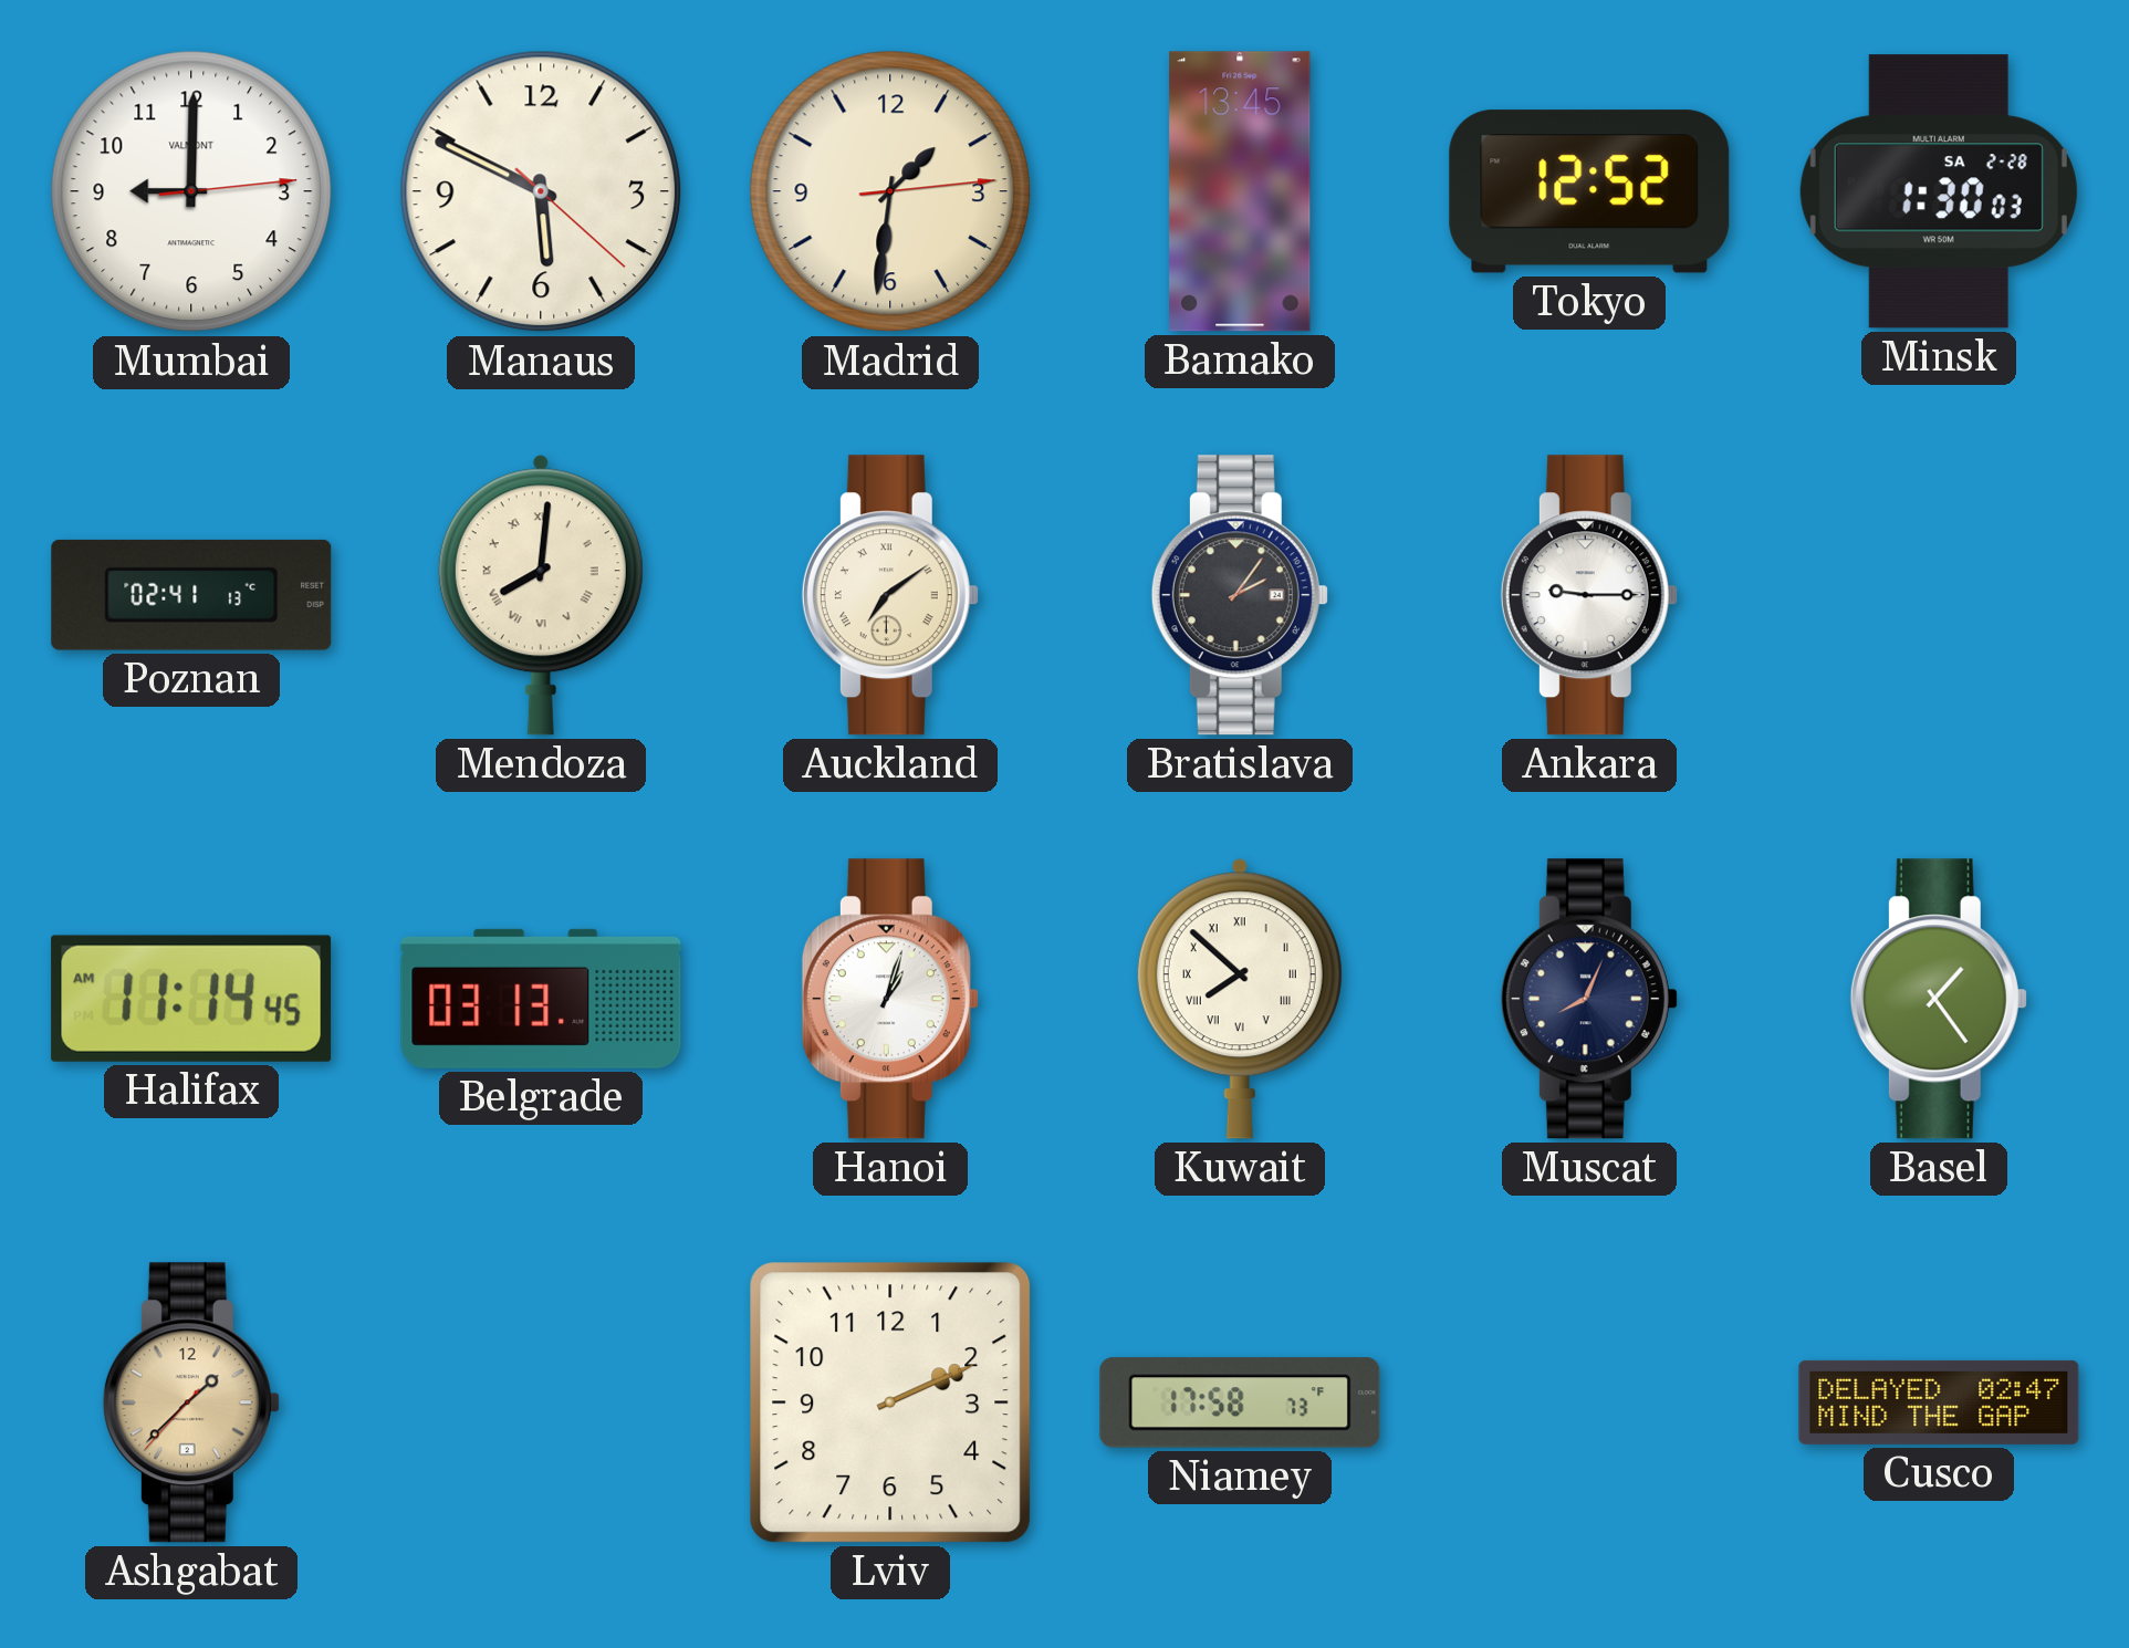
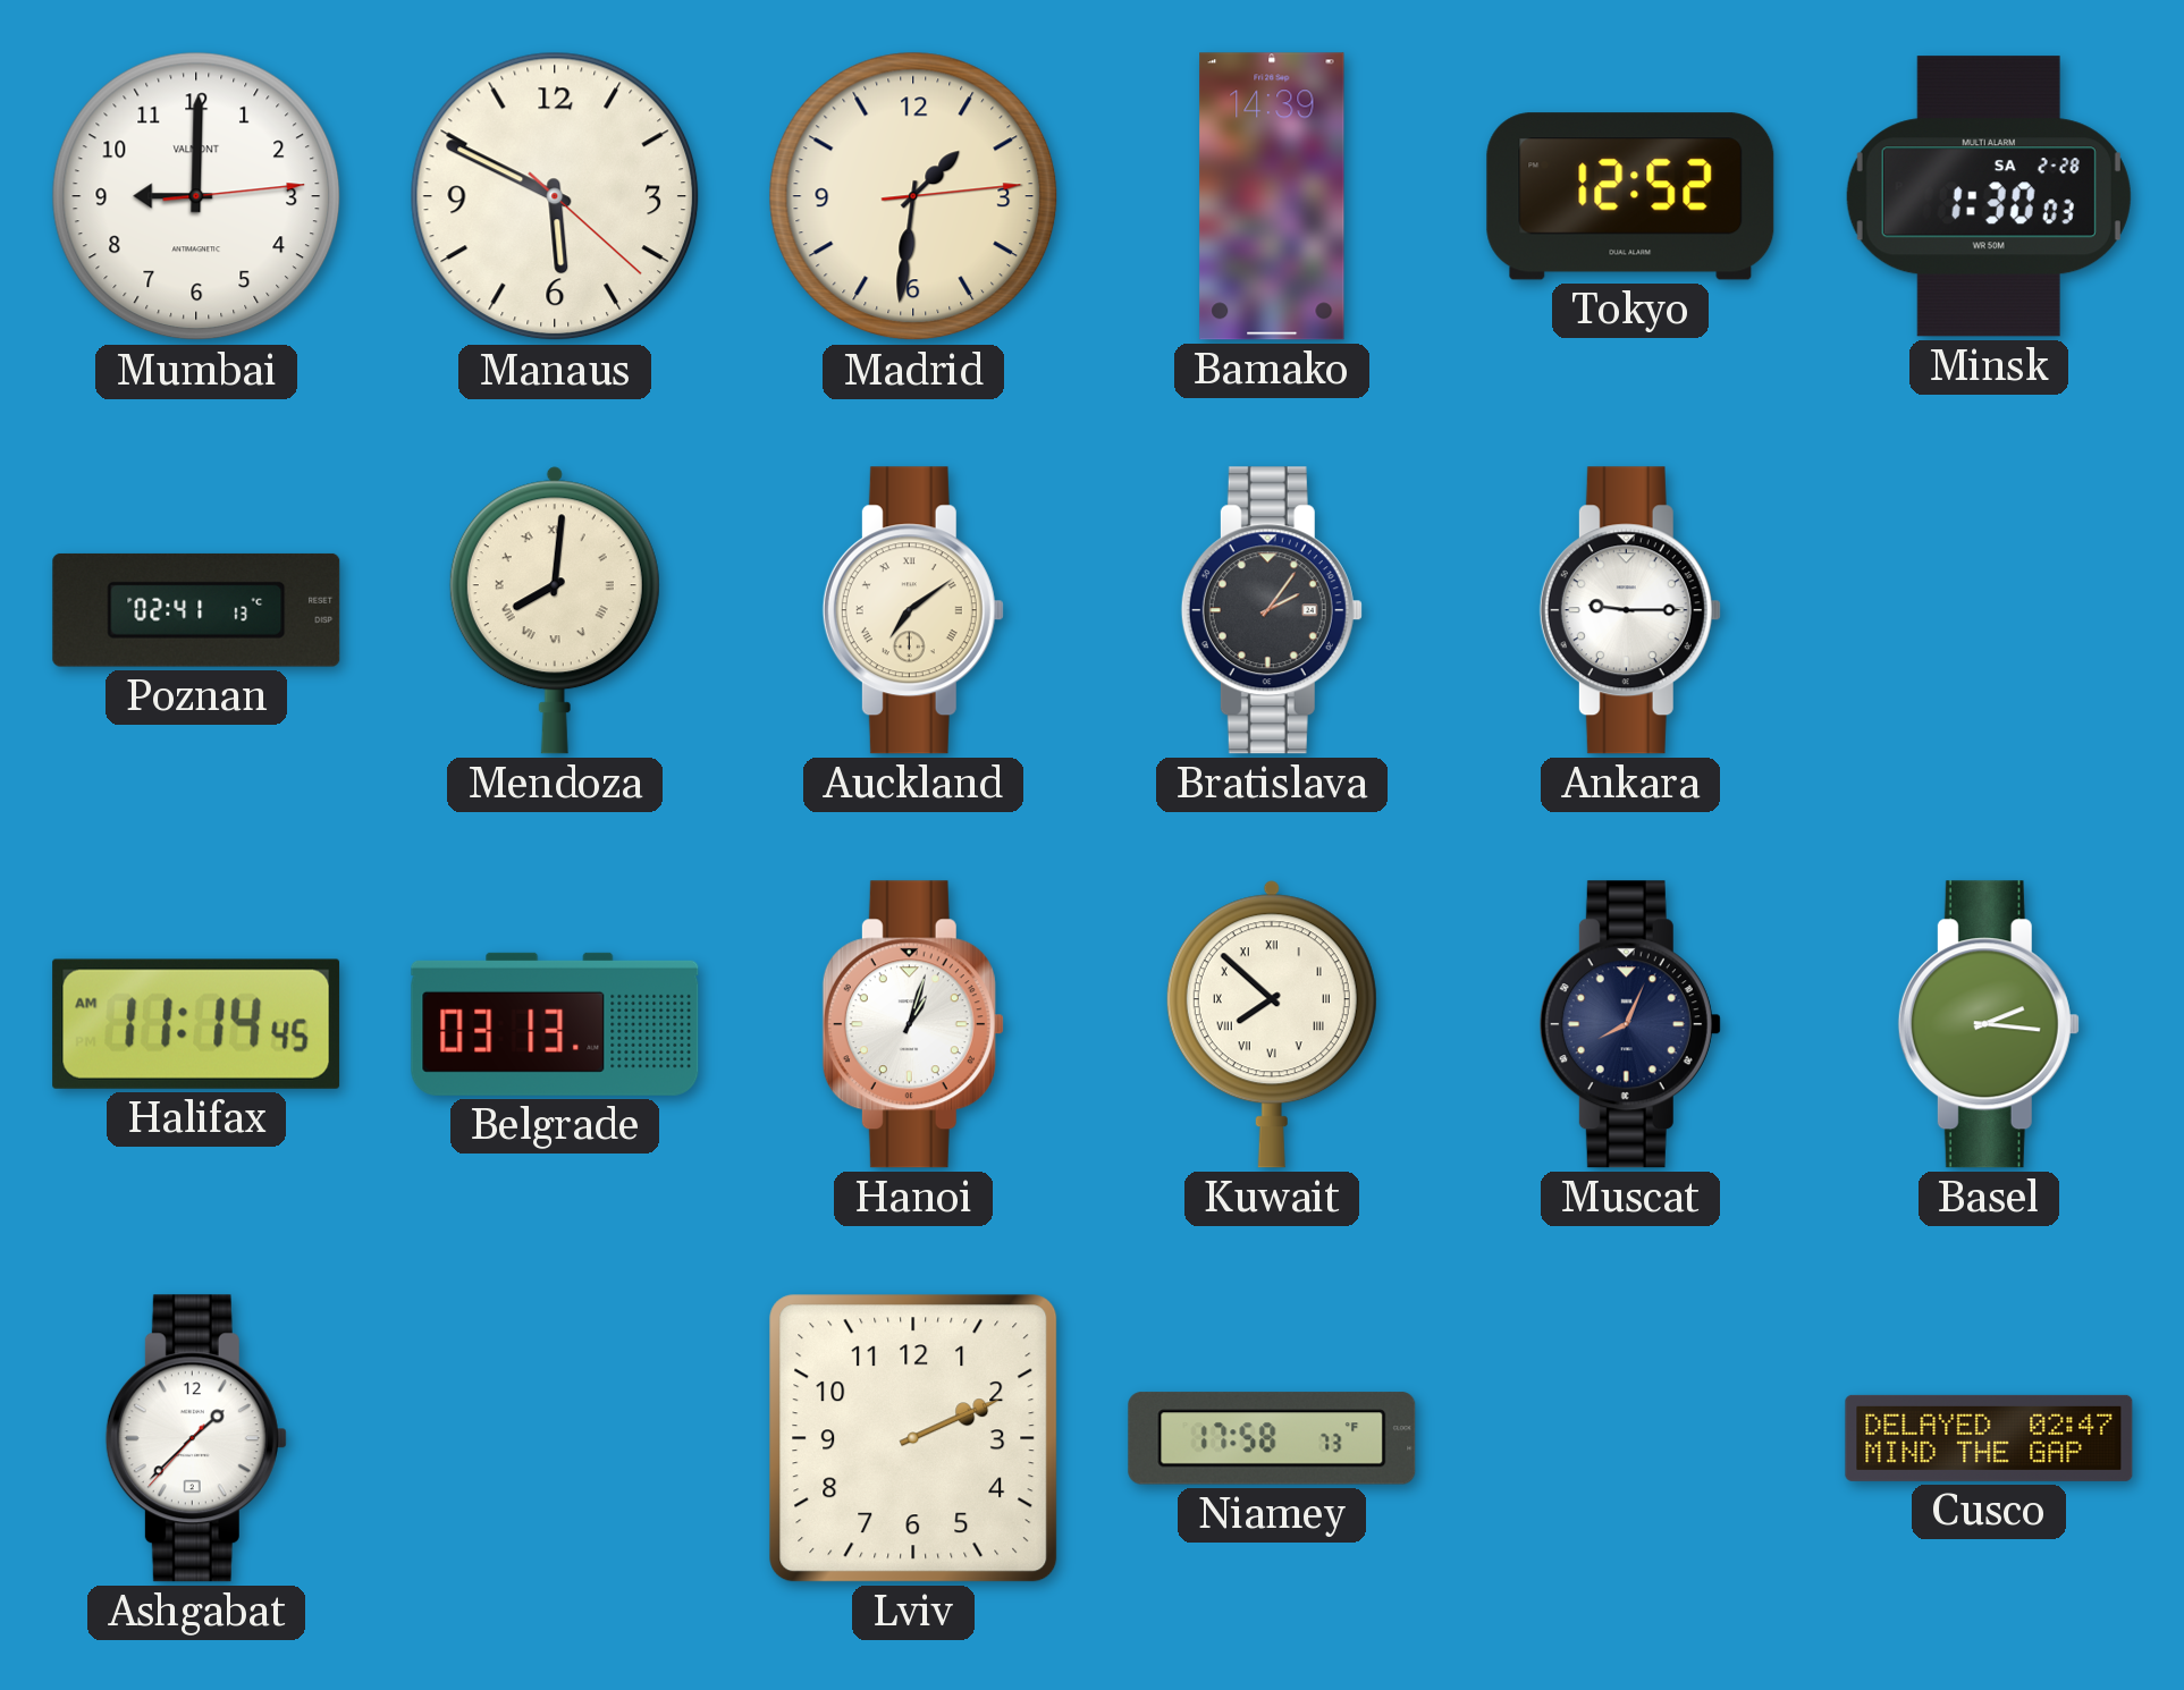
Bamako: 13:45 -> 14:39
Basel: 1:24 -> 2:16
Ashgabat dial: champagne -> white
